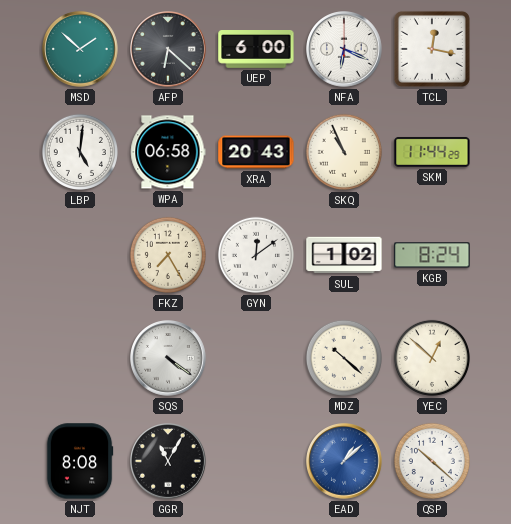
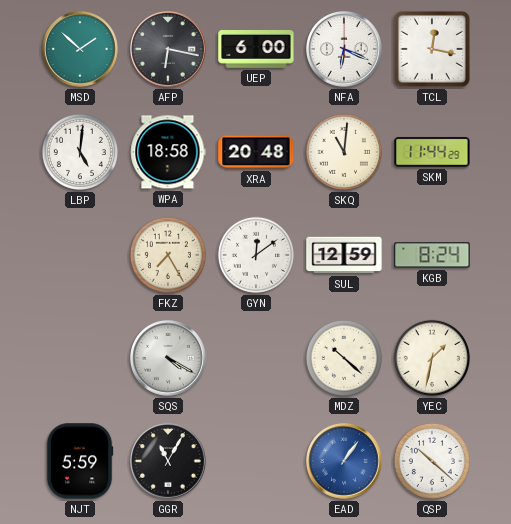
AFP: 6:22 -> 6:17
WPA: 06:58 -> 18:58
XRA: 20:43 -> 20:48
SKQ: 10:56 -> 11:01
SUL: 1:02 -> 12:59
SQS: 4:21 -> 4:20
YEC: 12:52 -> 1:32
NJT: 8:08 -> 5:59
EAD: 1:08 -> 1:06
